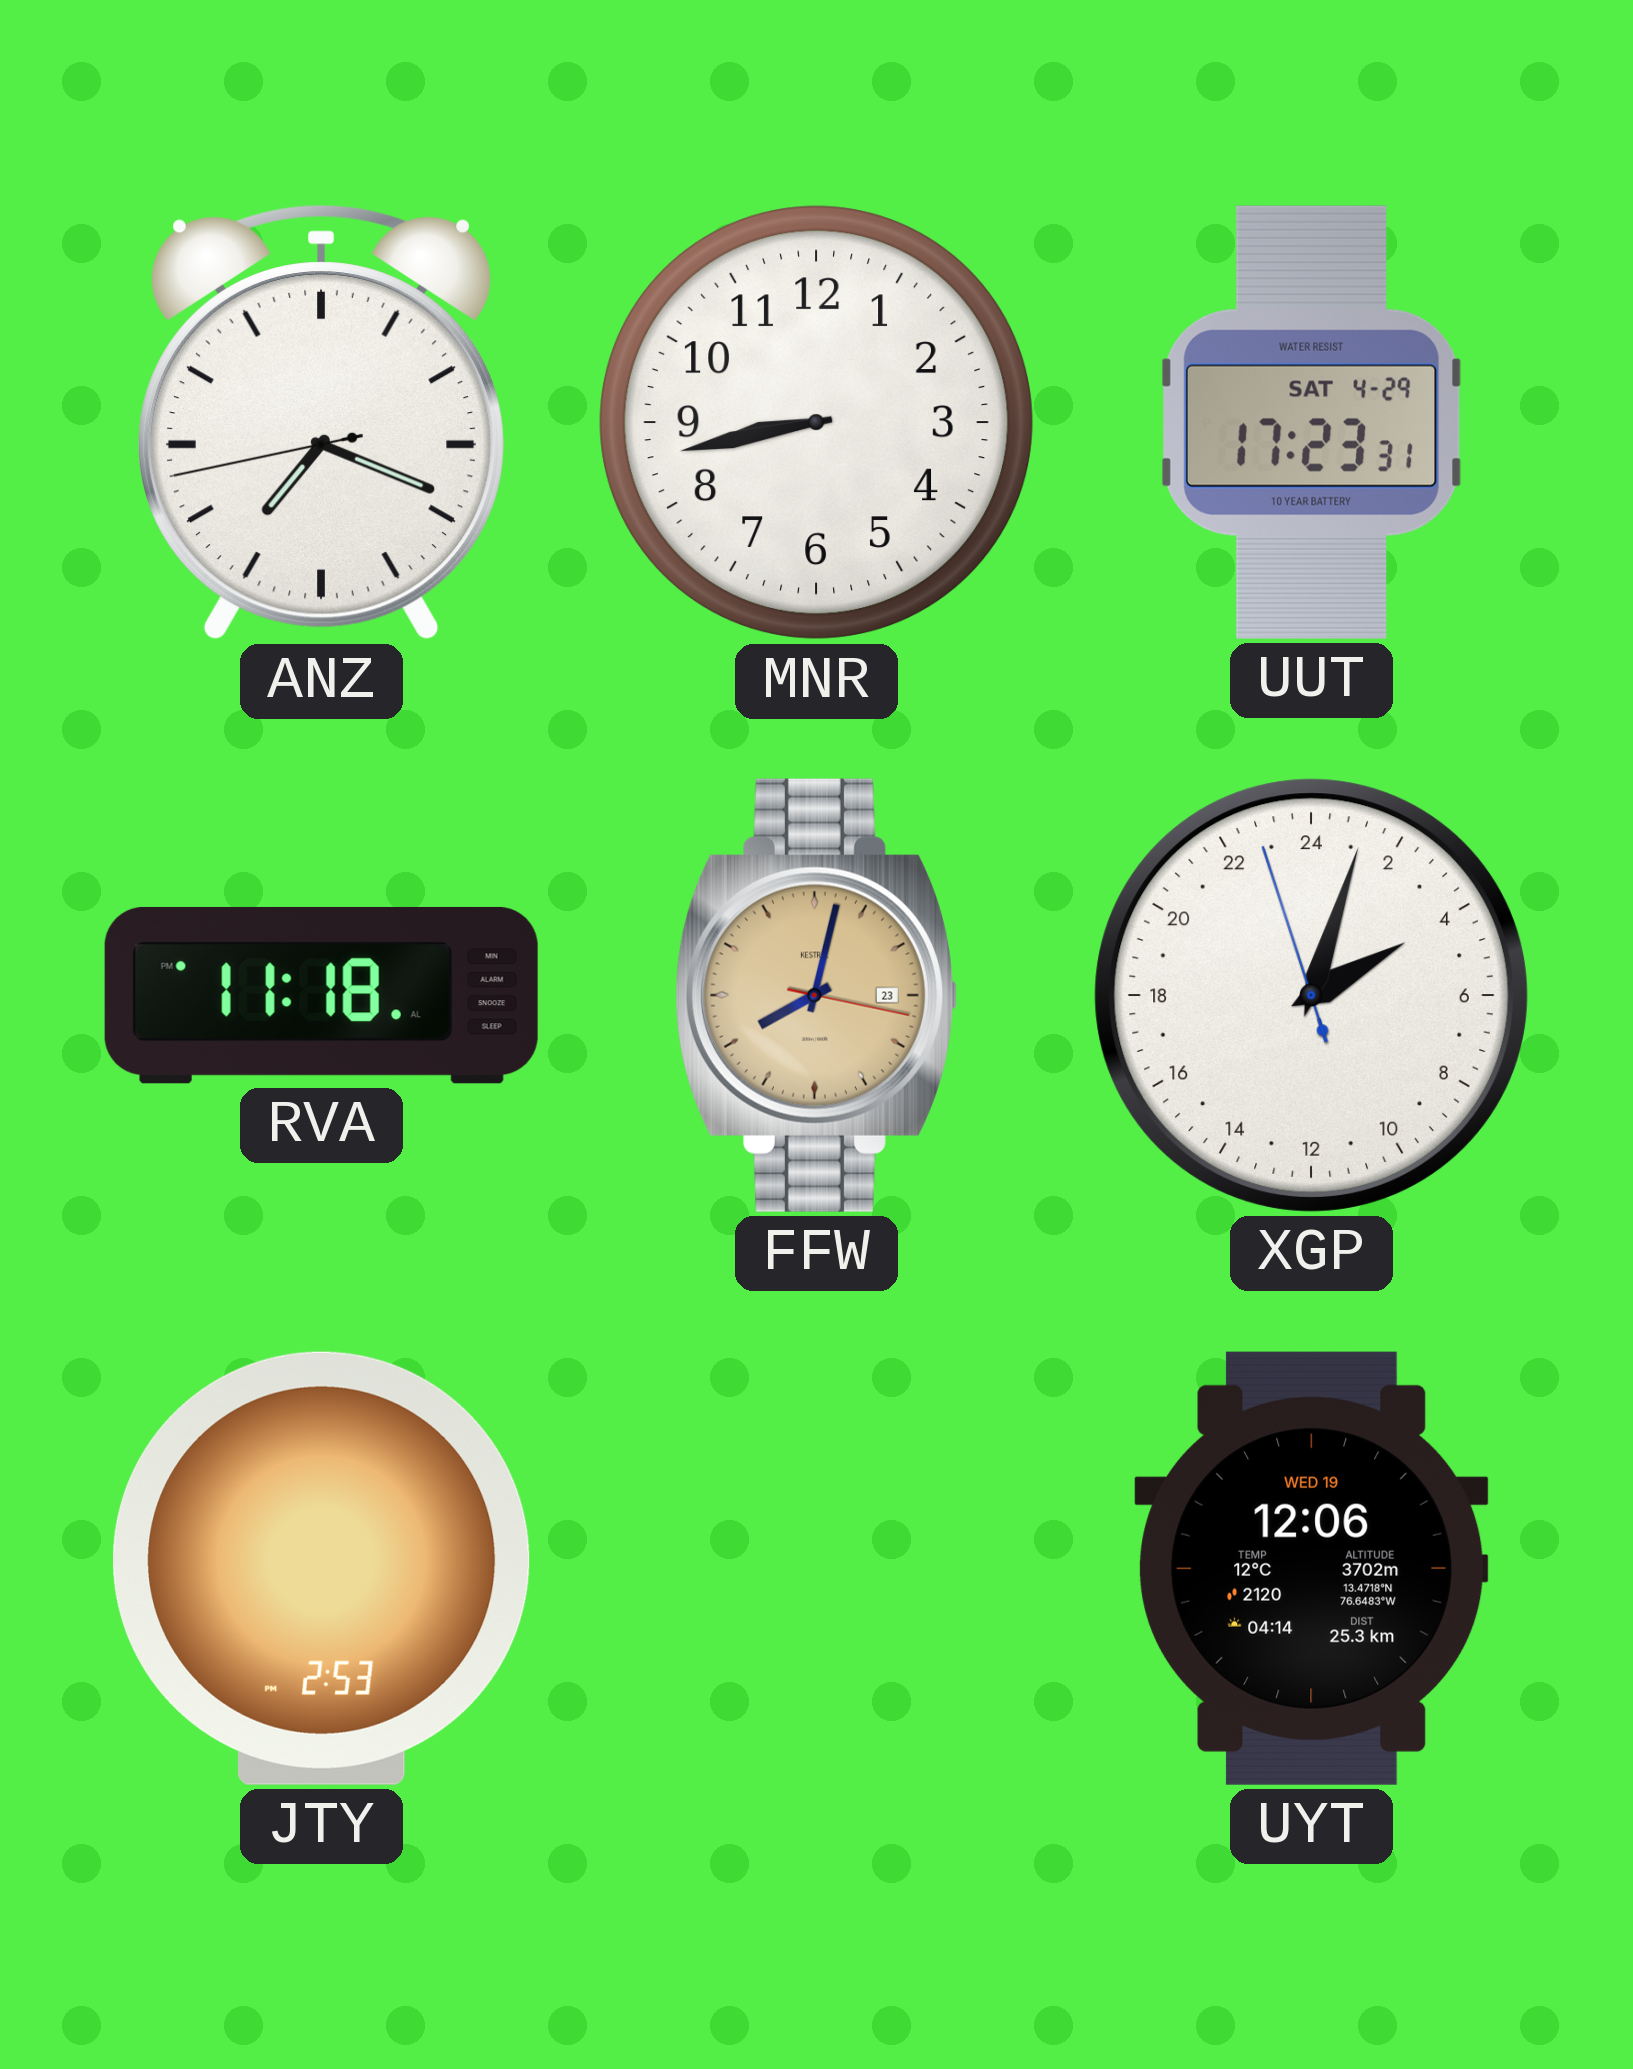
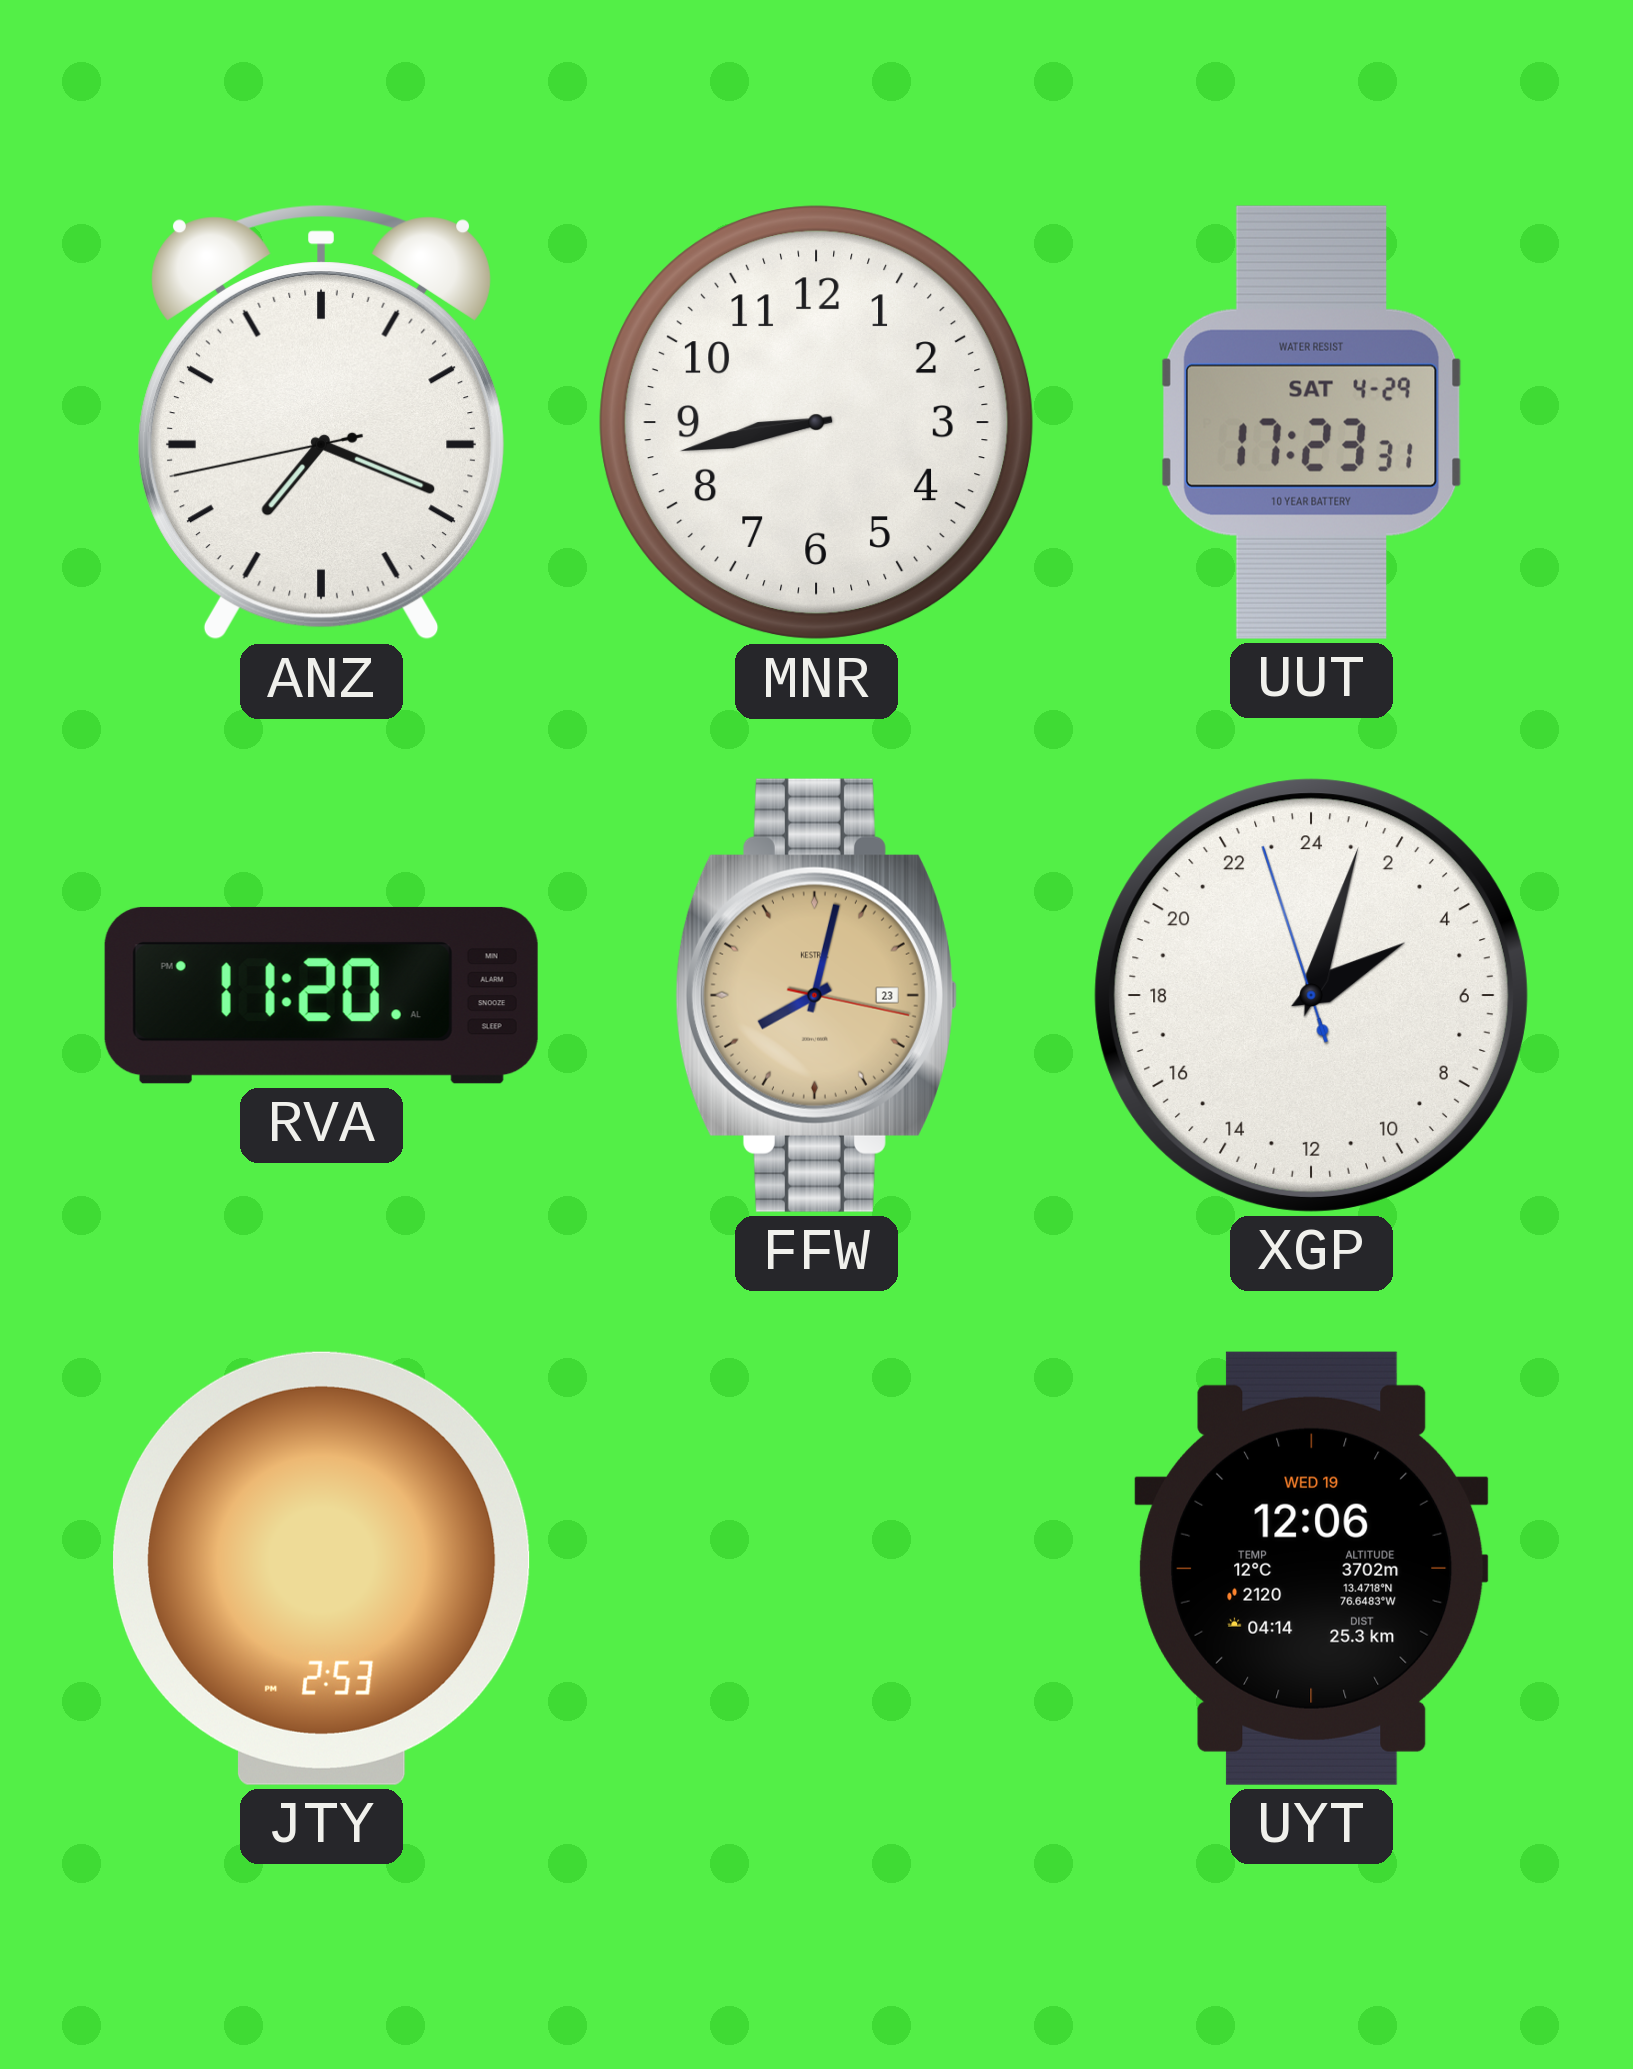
RVA: 11:18 -> 11:20
